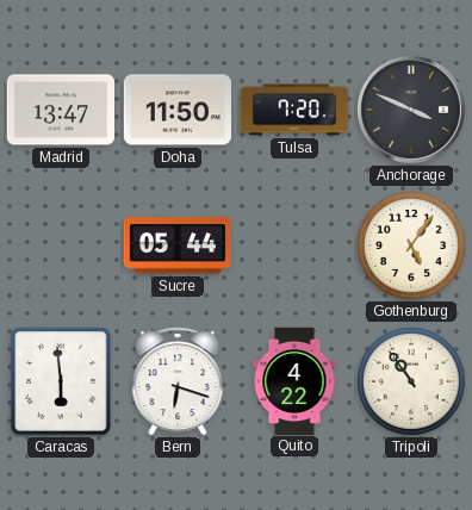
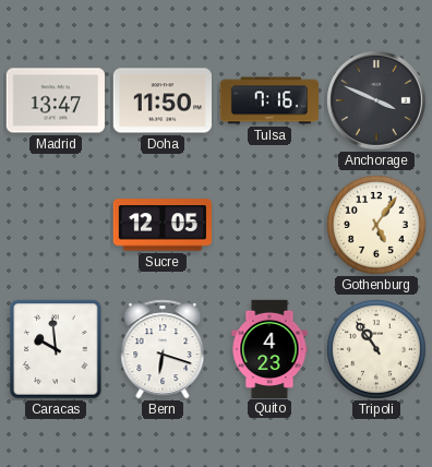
Tulsa: 7:20 -> 7:16
Sucre: 05:44 -> 12:05
Caracas: 5:59 -> 9:59
Quito: 4:22 -> 4:23
